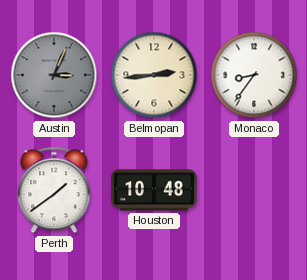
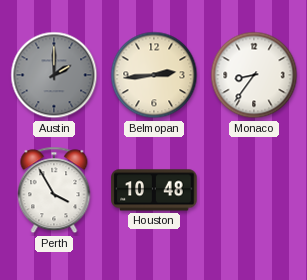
Austin: 3:04 -> 2:00
Perth: 1:39 -> 3:55
